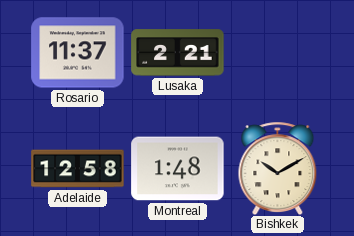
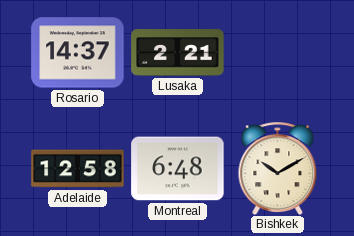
Rosario: 11:37 -> 14:37
Montreal: 1:48 -> 6:48
